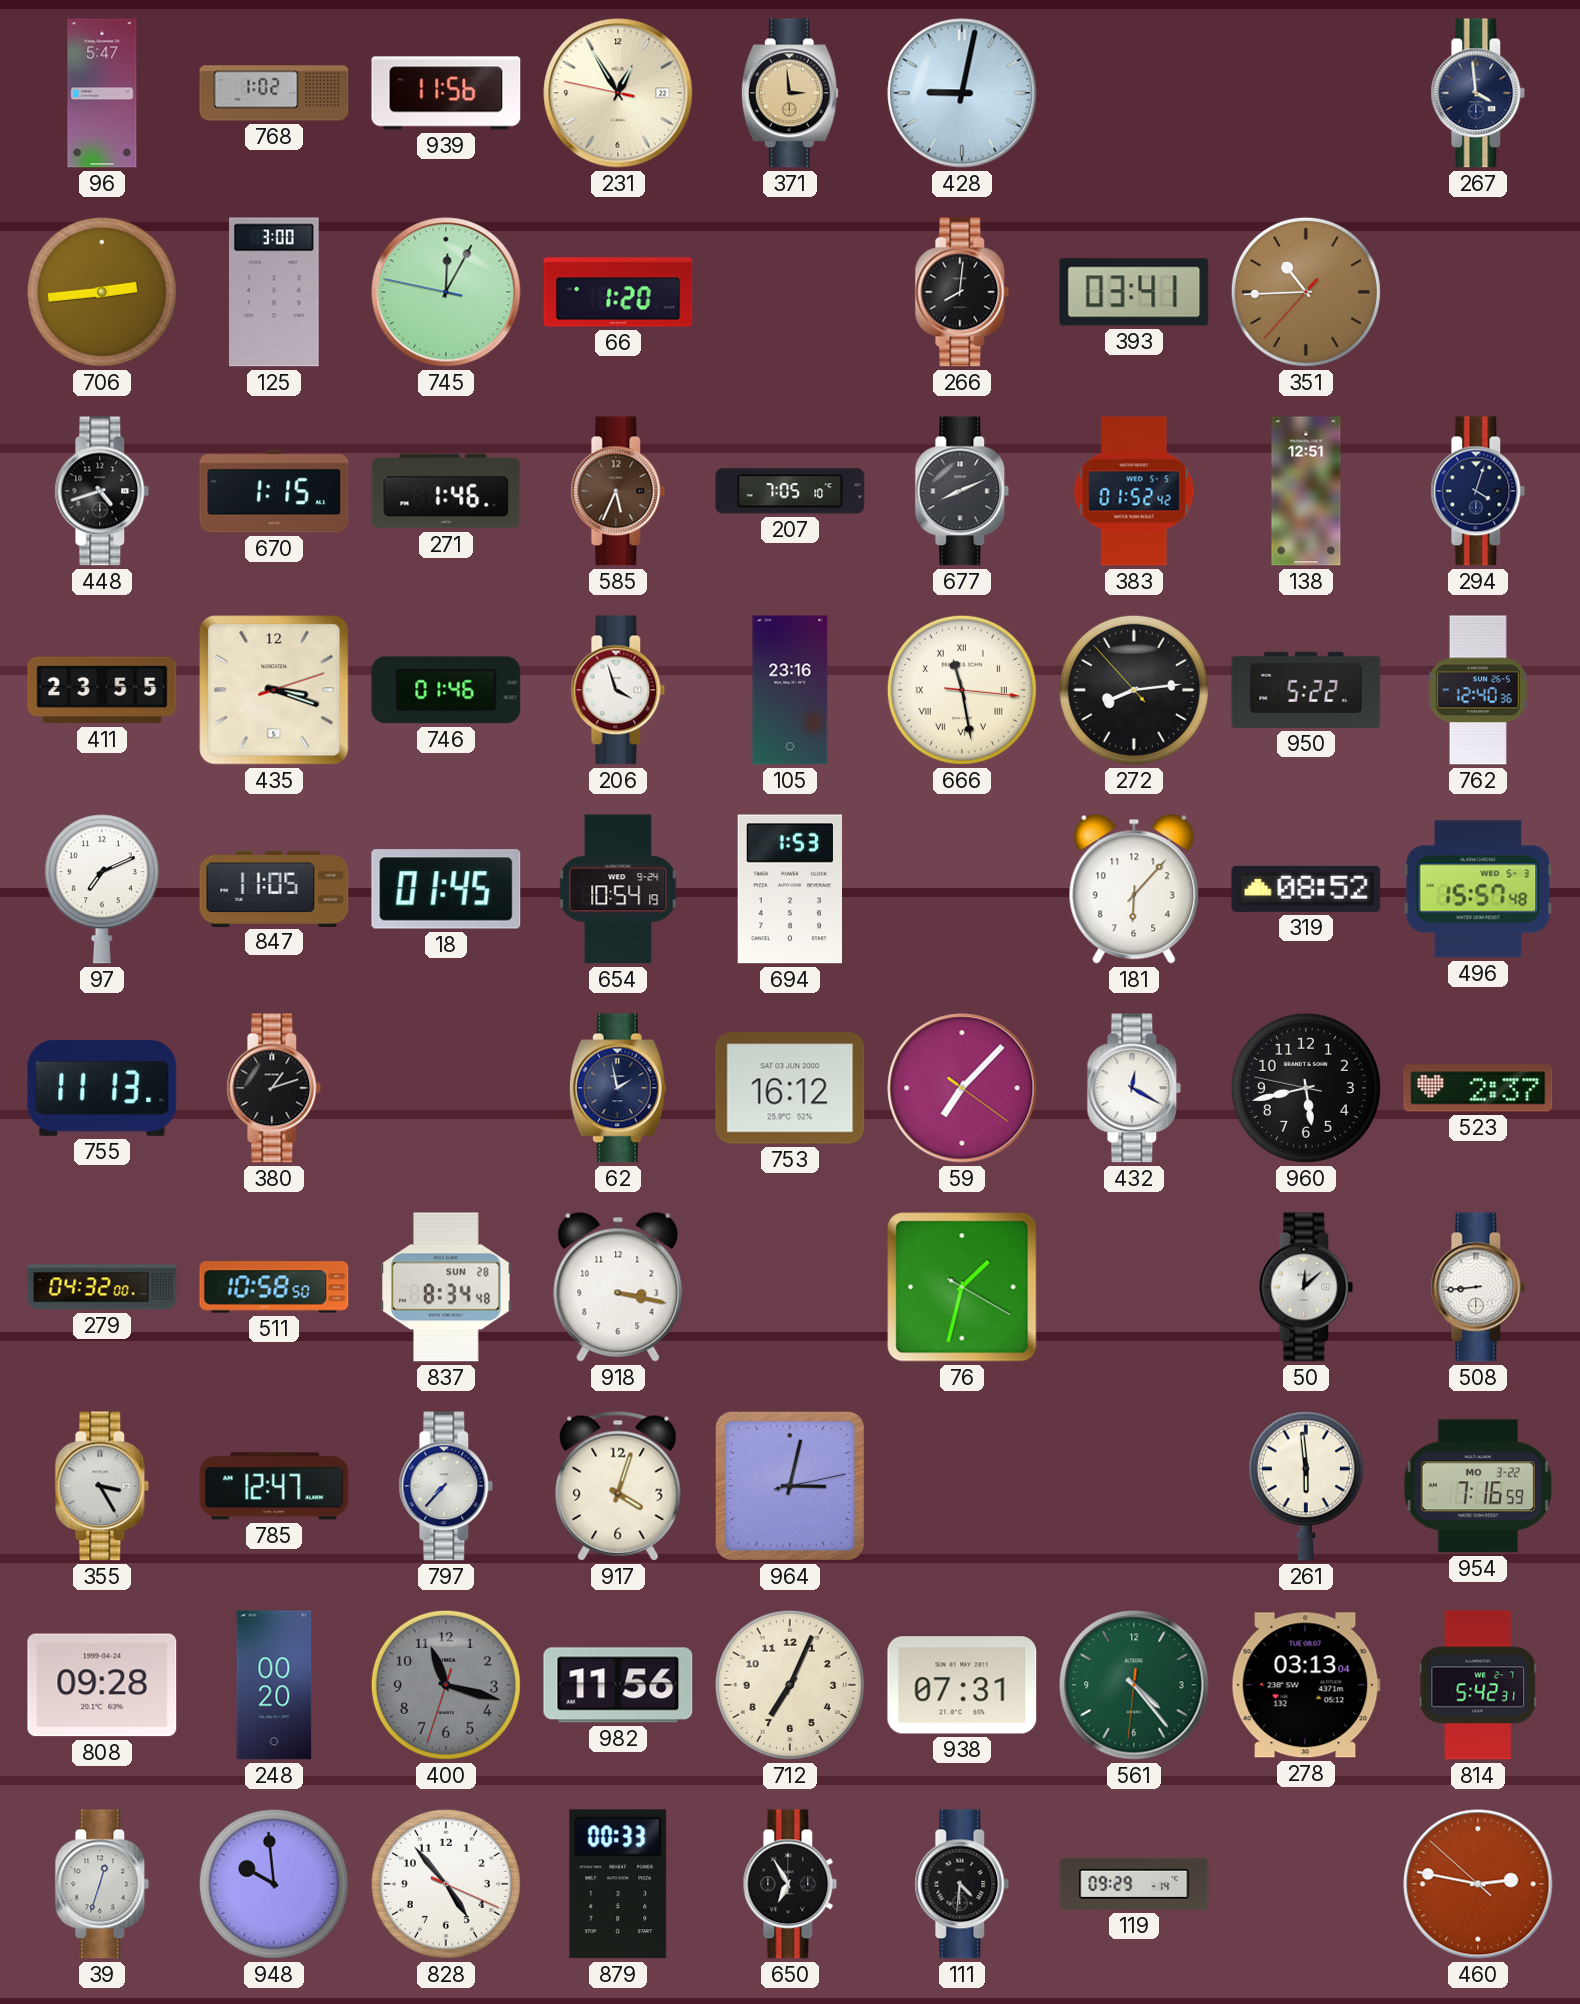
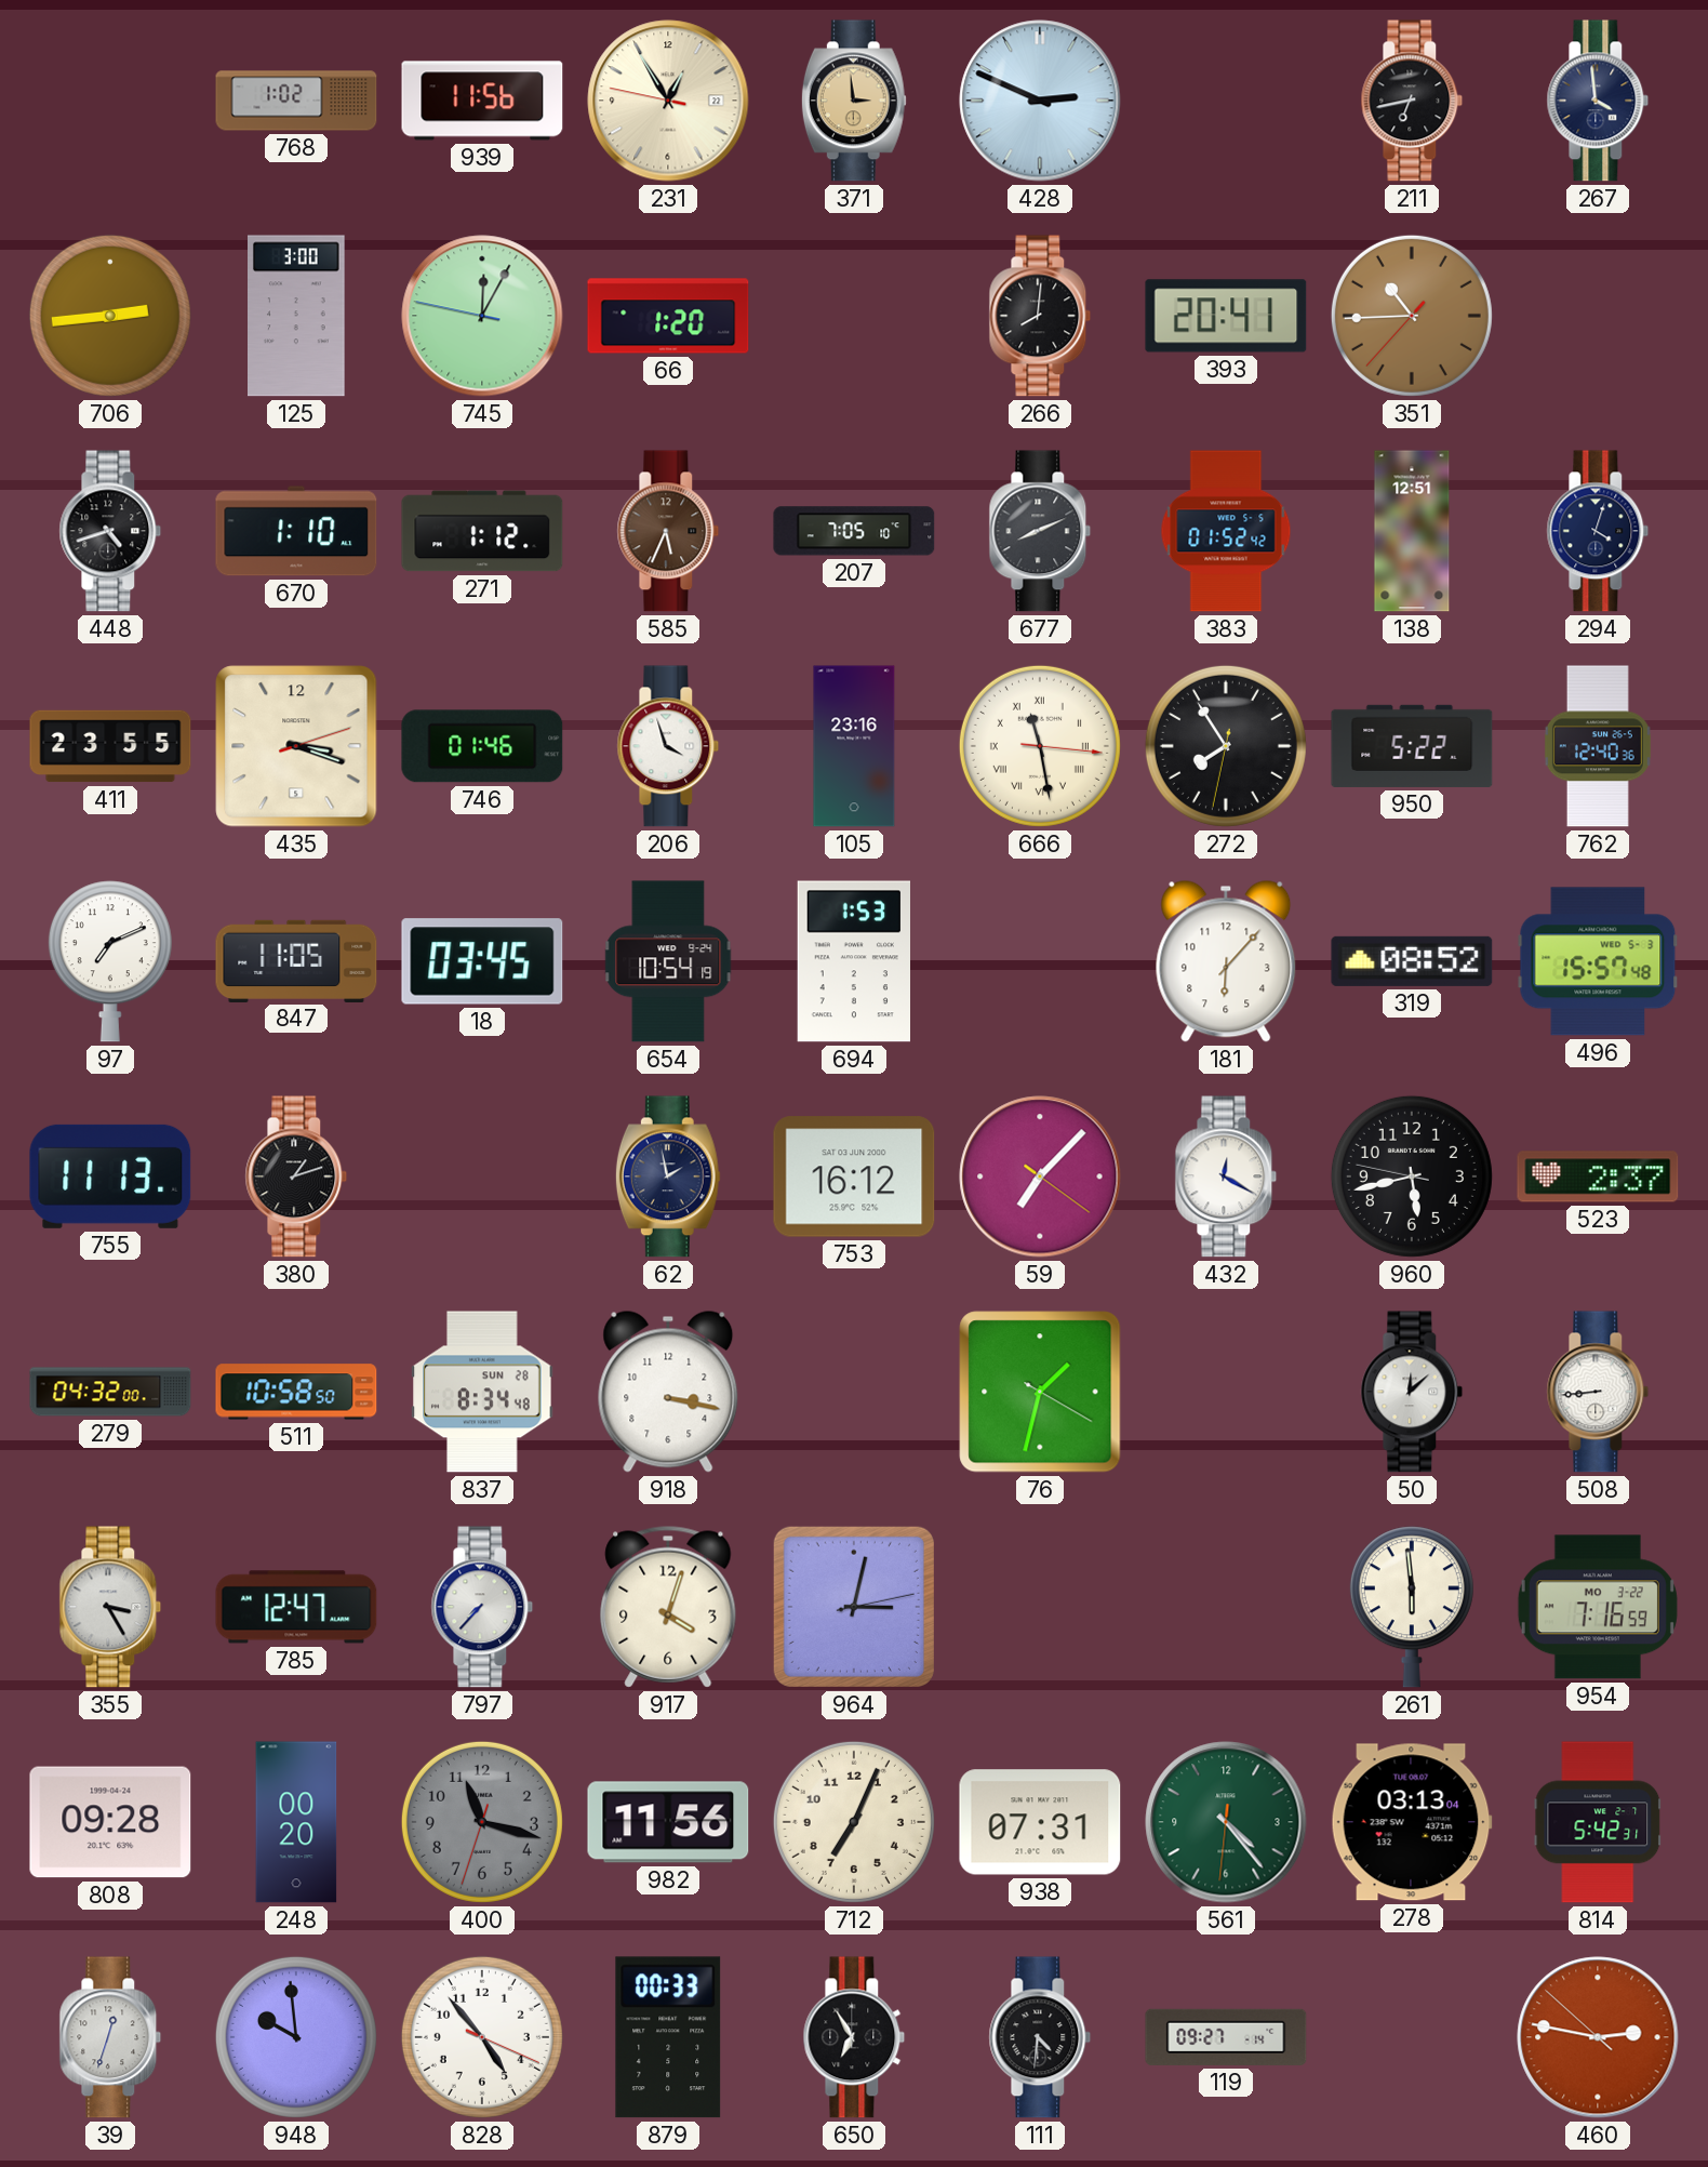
96: 5:47 -> none
428: 9:02 -> 2:49
211: none -> 6:43
393: 03:41 -> 20:41
670: 1:15 -> 1:10
271: 1:46 -> 1:12
272: 8:13 -> 7:54
18: 01:45 -> 03:45
119: 09:29 -> 09:27
